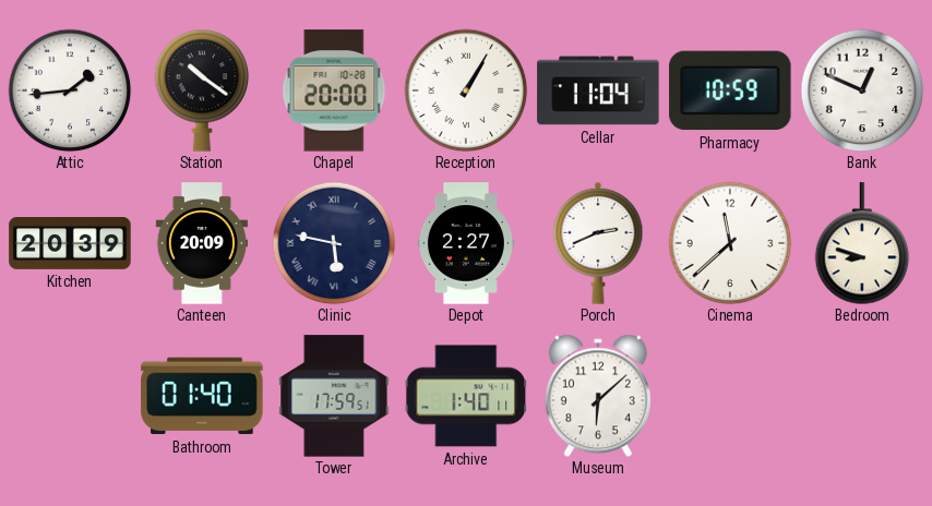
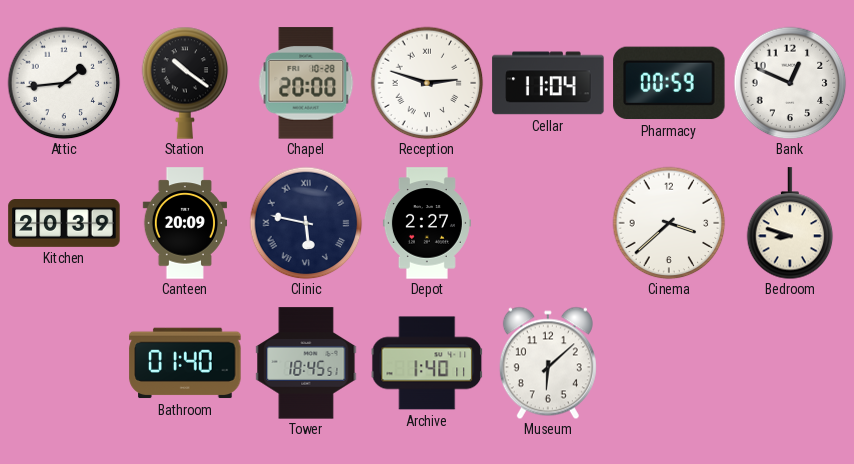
Reception: 1:05 -> 2:48
Pharmacy: 10:59 -> 00:59
Porch: 2:41 -> none
Cinema: 11:38 -> 3:38
Tower: 17:59 -> 18:45
